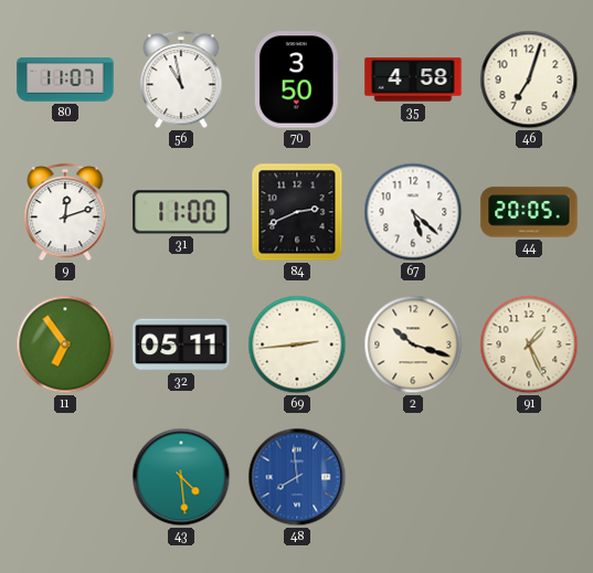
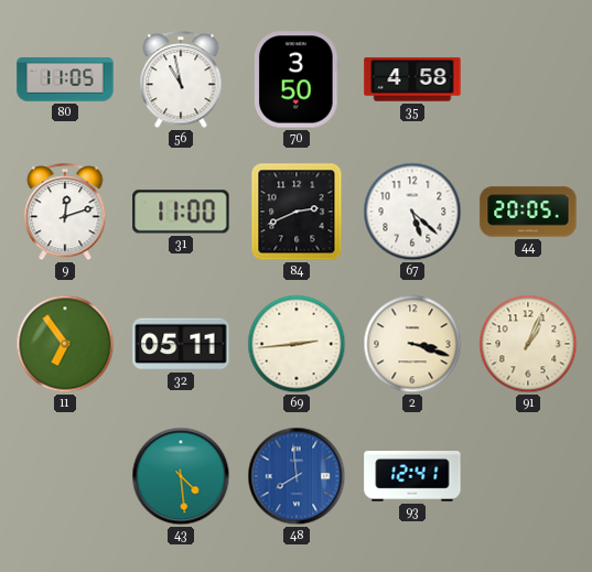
80: 11:07 -> 11:05
46: 7:03 -> none
2: 10:18 -> 3:18
91: 1:26 -> 1:04
93: none -> 12:41
